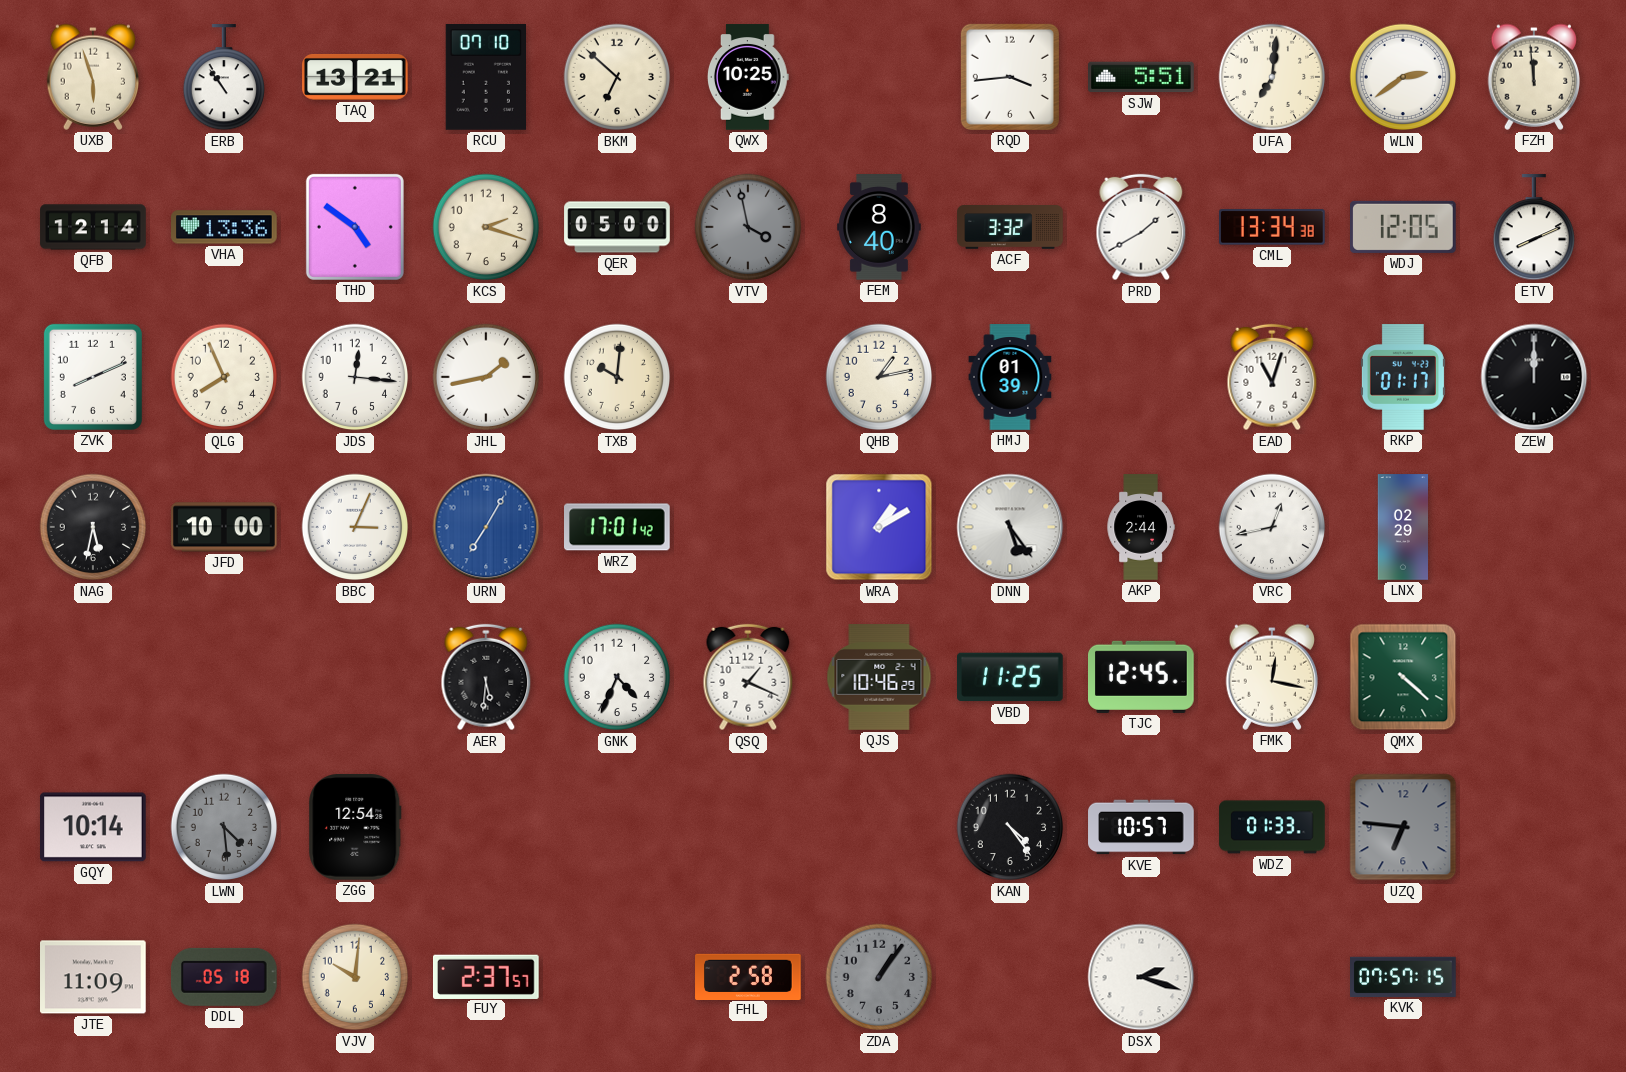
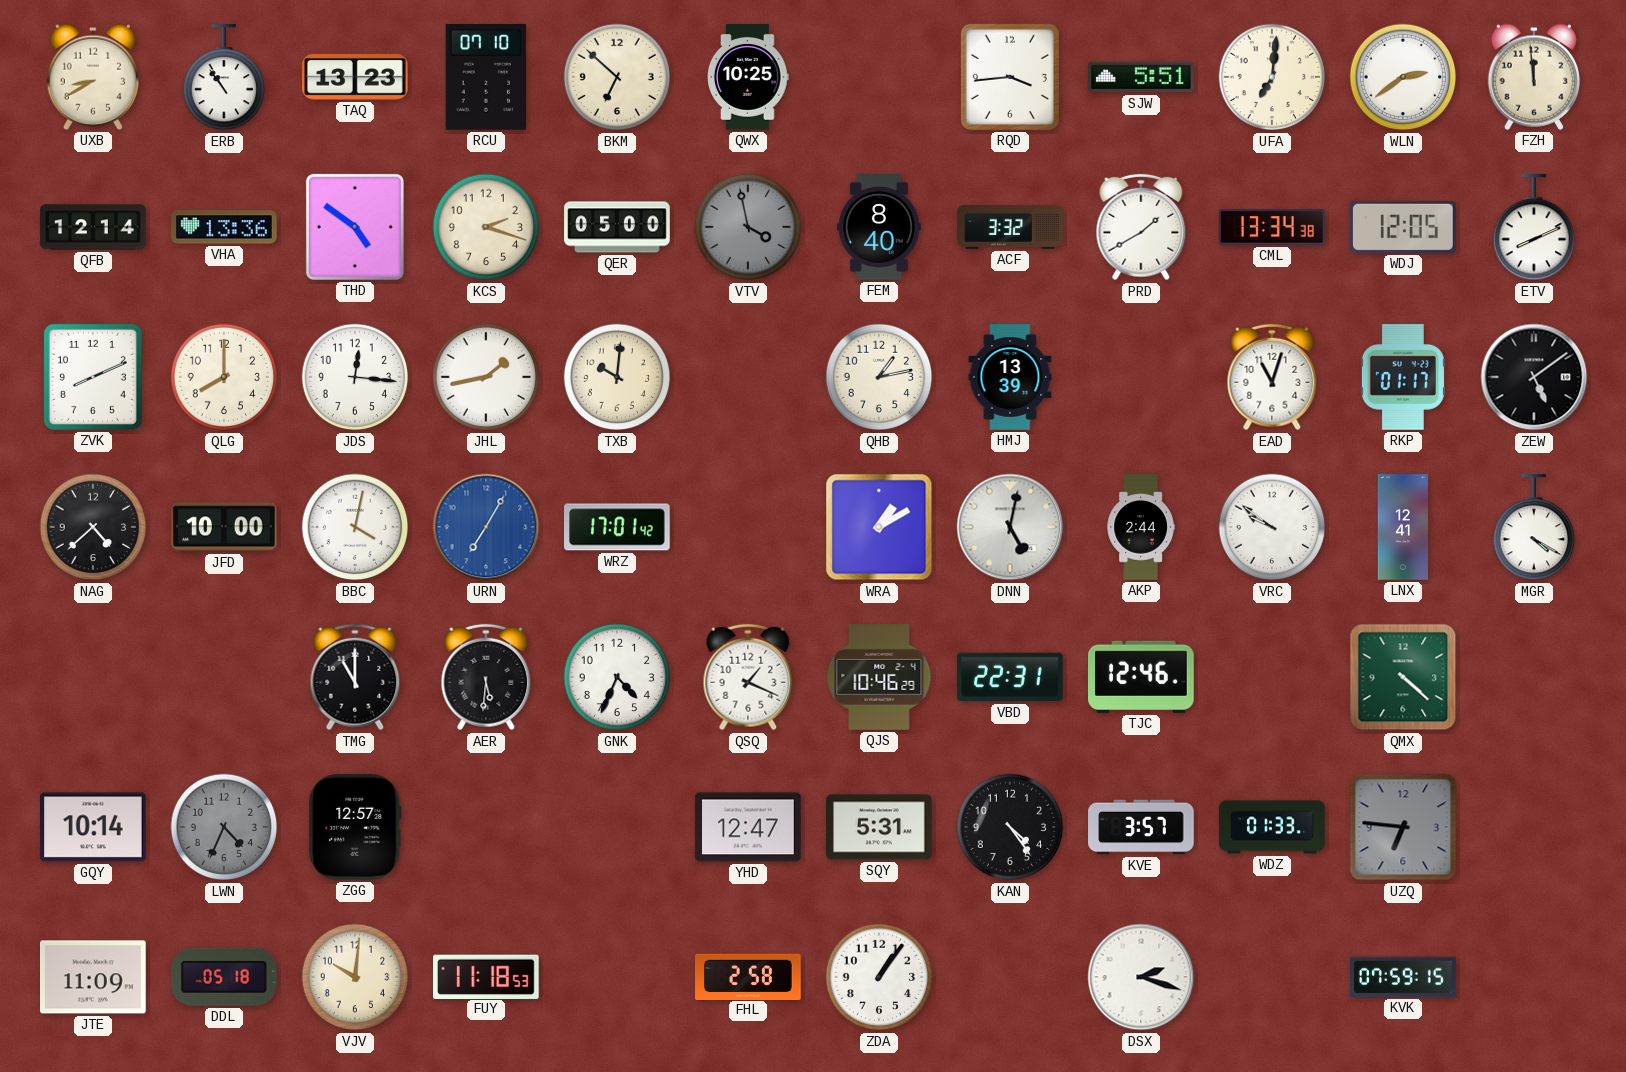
UXB: 5:57 -> 8:40
TAQ: 13:21 -> 13:23
QLG: 7:56 -> 8:00
HMJ: 01:39 -> 13:39
ZEW: 12:00 -> 5:09
NAG: 5:32 -> 4:38
BBC: 3:04 -> 4:02
DNN: 5:24 -> 5:02
VRC: 12:43 -> 9:51
LNX: 02:29 -> 12:41
MGR: none -> 4:20
TMG: none -> 11:00
VBD: 11:25 -> 22:31
TJC: 12:45 -> 12:46
FMK: 12:17 -> none
LWN: 4:29 -> 4:34
ZGG: 12:54 -> 12:57
YHD: none -> 12:47
SQY: none -> 5:31
KVE: 10:57 -> 3:57
FUY: 2:37 -> 11:18
ZDA dial: grey -> white
KVK: 07:57 -> 07:59
